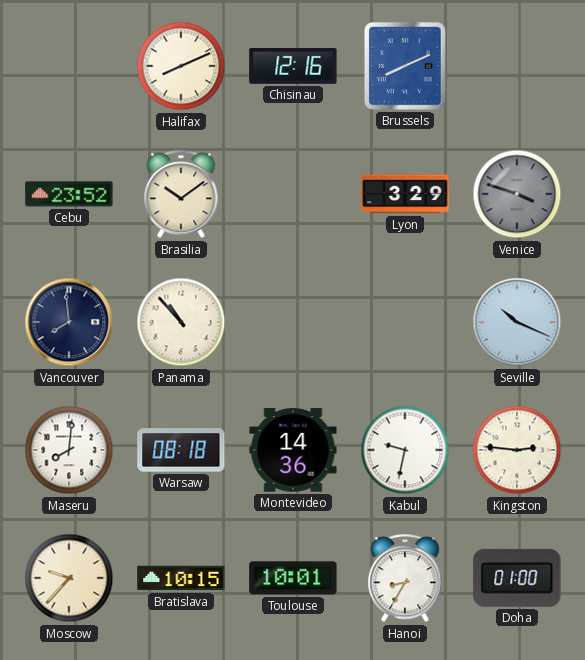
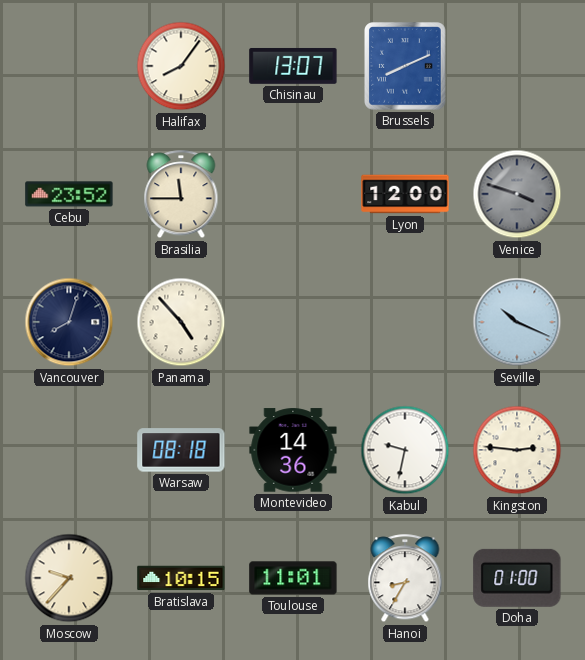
Halifax: 8:11 -> 8:06
Chisinau: 12:16 -> 13:07
Brasilia: 10:09 -> 11:45
Lyon: 3:29 -> 12:00
Vancouver: 7:59 -> 8:03
Panama: 10:53 -> 4:53
Maseru: 8:01 -> none
Toulouse: 10:01 -> 11:01
